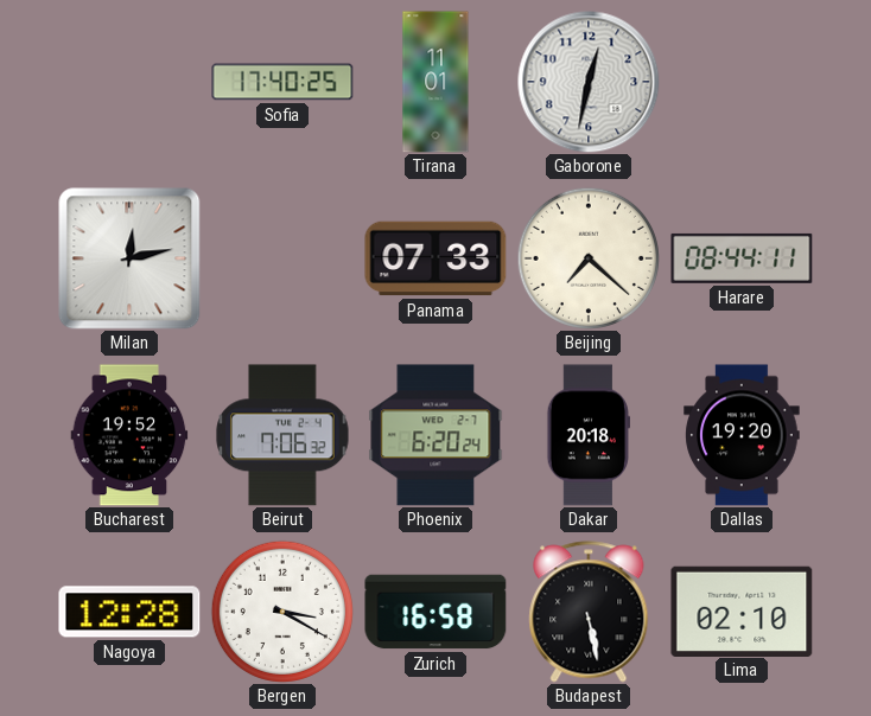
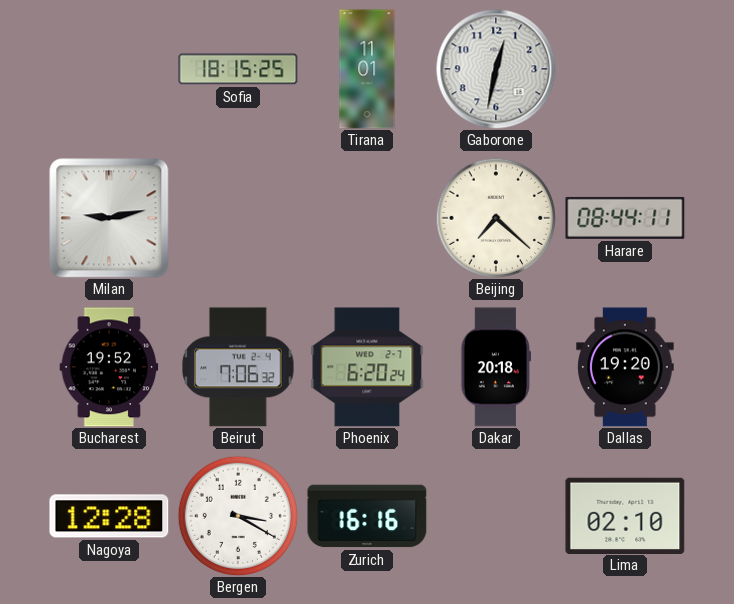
Sofia: 17:40 -> 18:15
Milan: 12:13 -> 9:13
Panama: 07:33 -> none
Zurich: 16:58 -> 16:16
Budapest: 5:28 -> none
